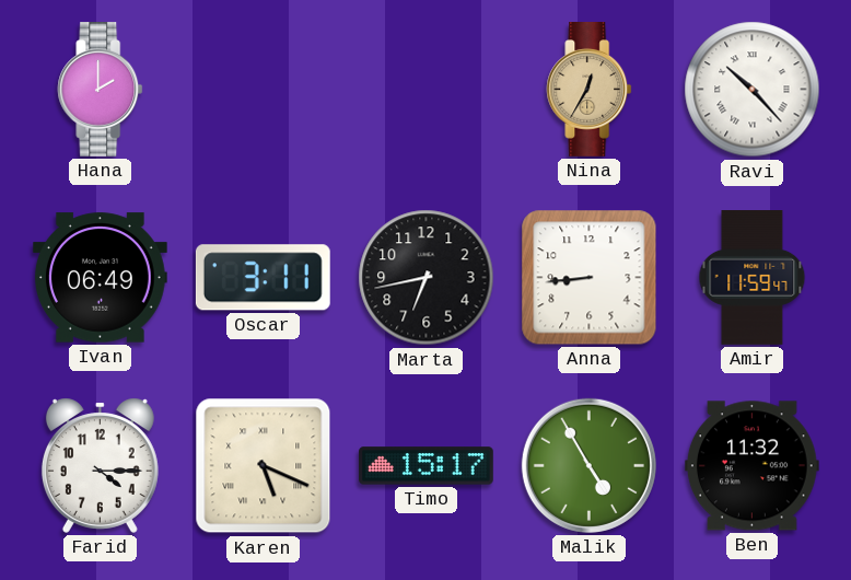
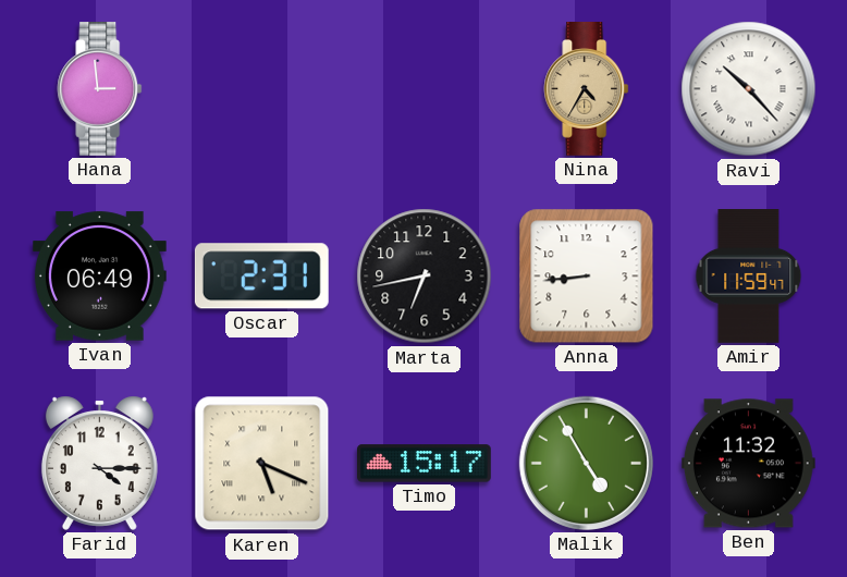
Hana: 2:00 -> 2:59
Nina: 12:35 -> 4:35
Oscar: 3:11 -> 2:31
